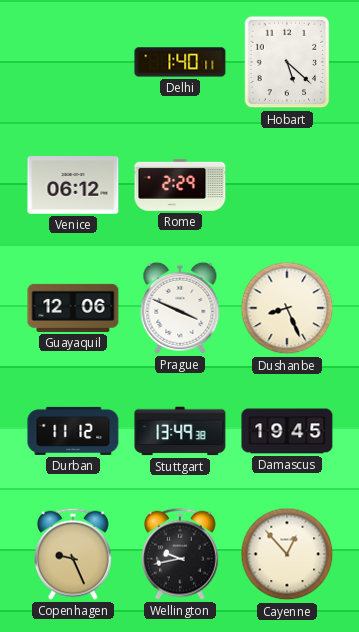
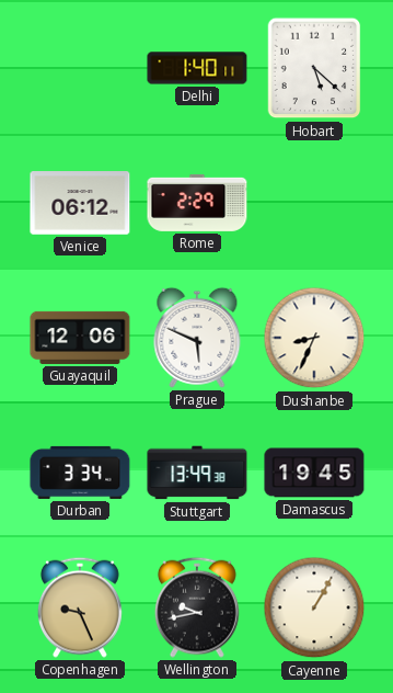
Prague: 3:49 -> 5:49
Dushanbe: 8:26 -> 8:34
Durban: 11:12 -> 3:34
Cayenne: 12:53 -> 1:05
